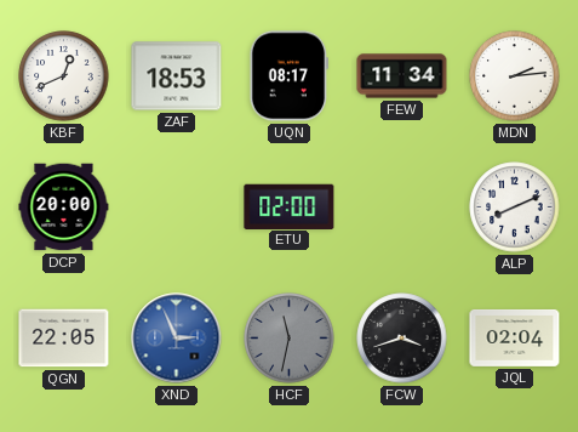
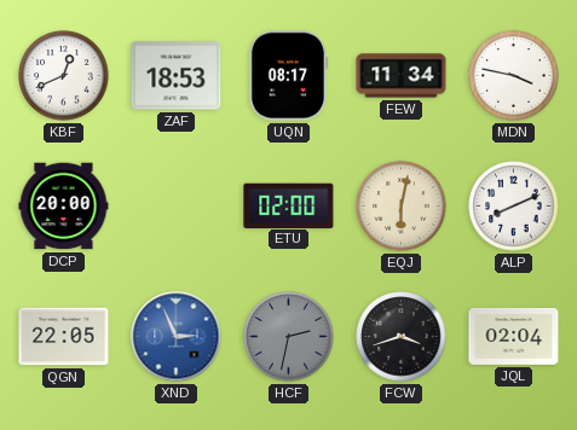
MDN: 2:14 -> 3:47
EQJ: none -> 6:02
HCF: 11:32 -> 2:32
